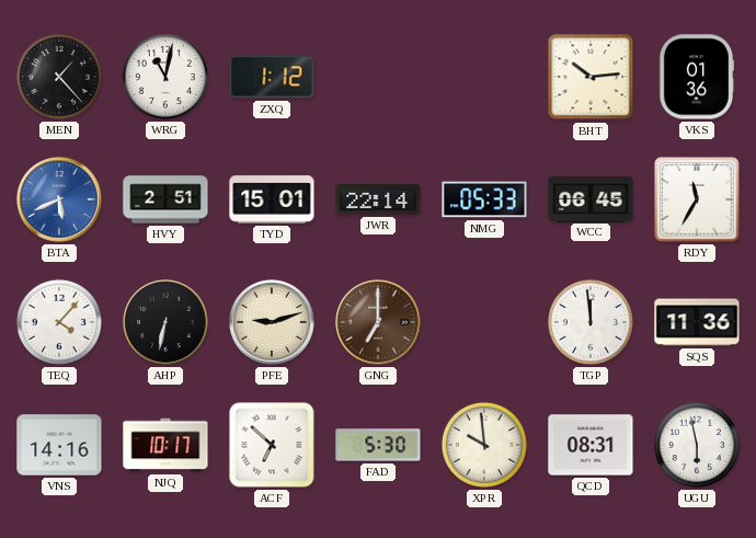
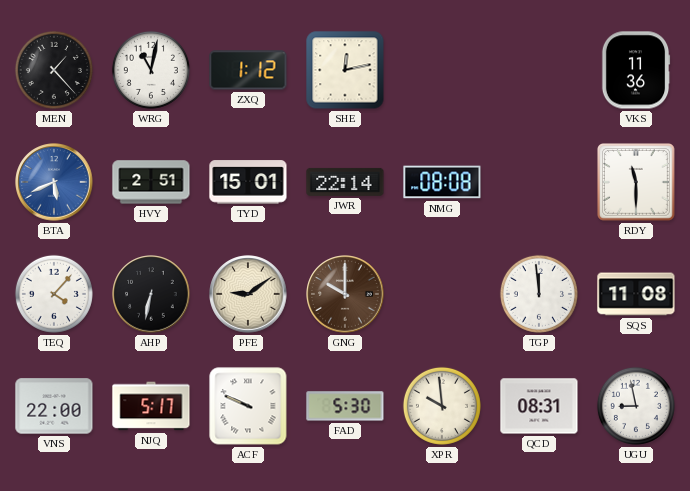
SHE: none -> 12:13
BHT: 10:14 -> none
VKS: 01:36 -> 11:36
NMG: 05:33 -> 08:08
WCC: 06:45 -> none
RDY: 11:35 -> 11:30
PFE: 9:12 -> 9:09
GNG: 7:00 -> 10:00
SQS: 11:36 -> 11:08
VNS: 14:16 -> 22:00
NJQ: 10:17 -> 5:17
ACF: 6:52 -> 9:49
UGU: 5:58 -> 8:58
